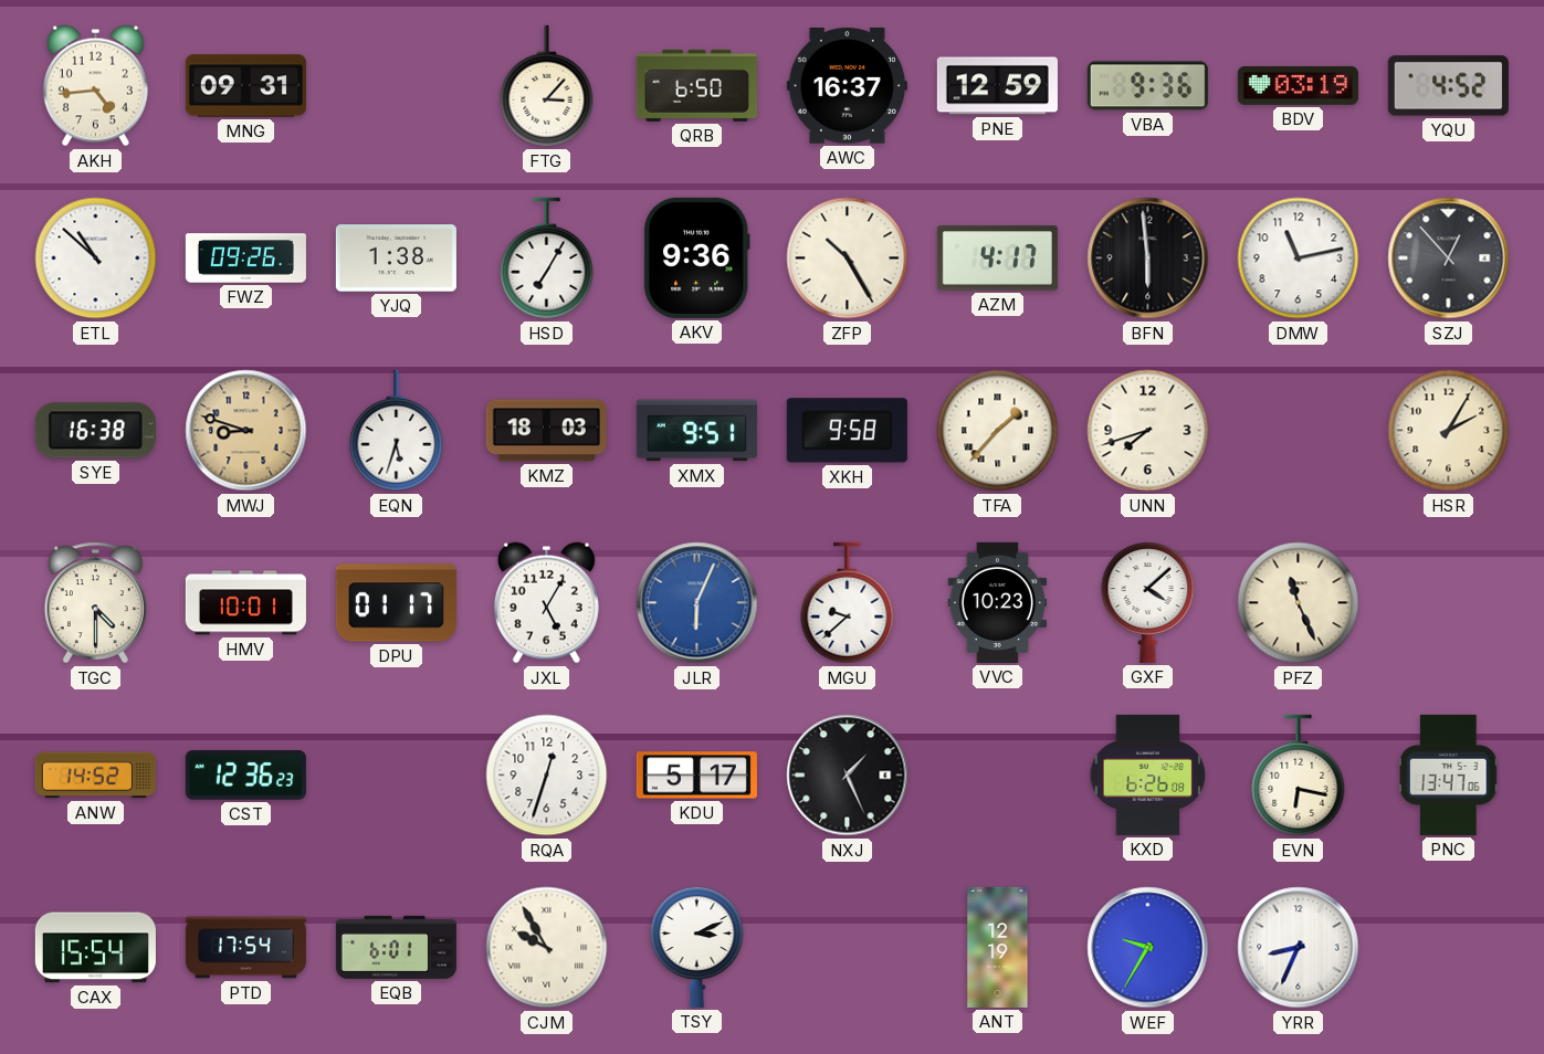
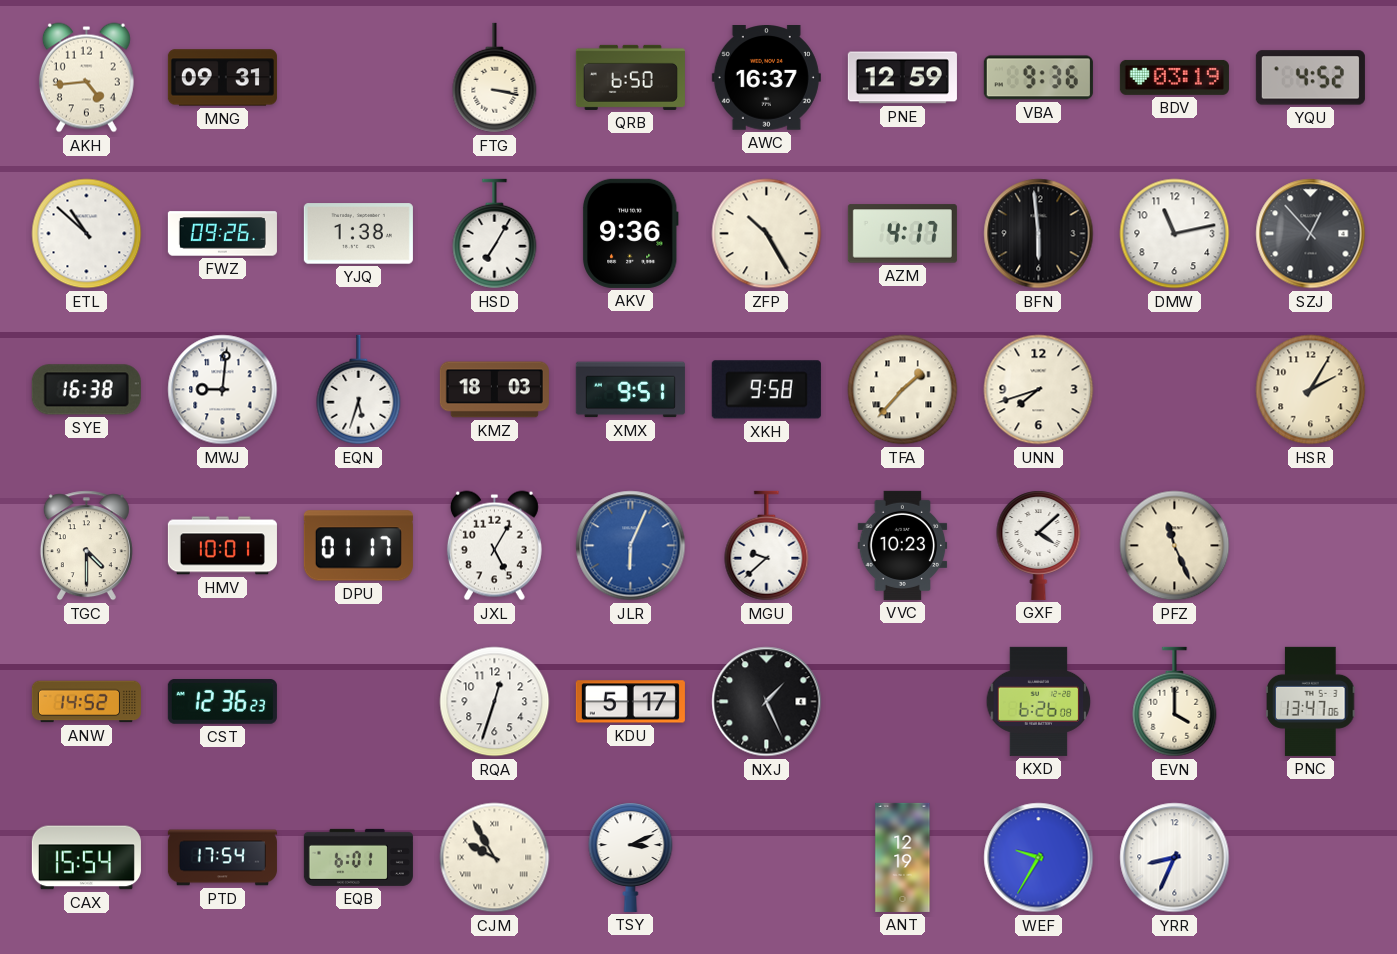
FTG: 3:07 -> 3:17
MWJ: 8:48 -> 9:01
MWJ dial: champagne -> white
EVN: 6:17 -> 4:00
